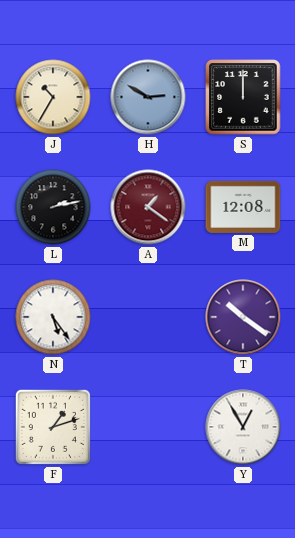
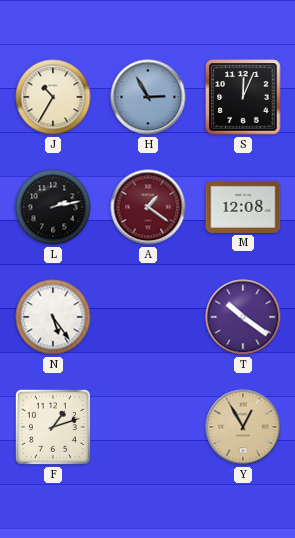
H: 2:50 -> 2:55
S: 12:00 -> 12:04
Y dial: white -> champagne
